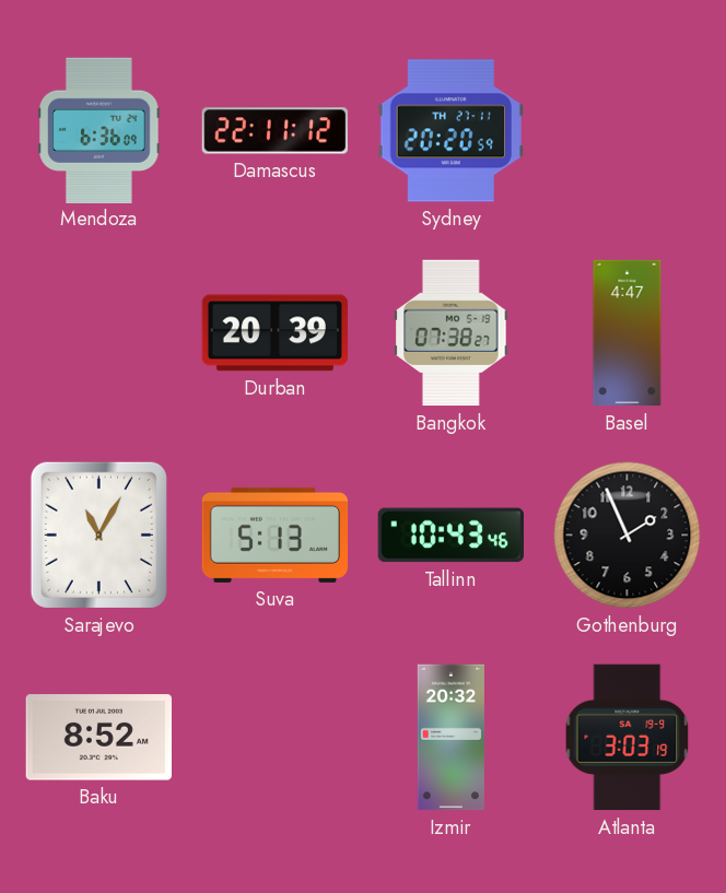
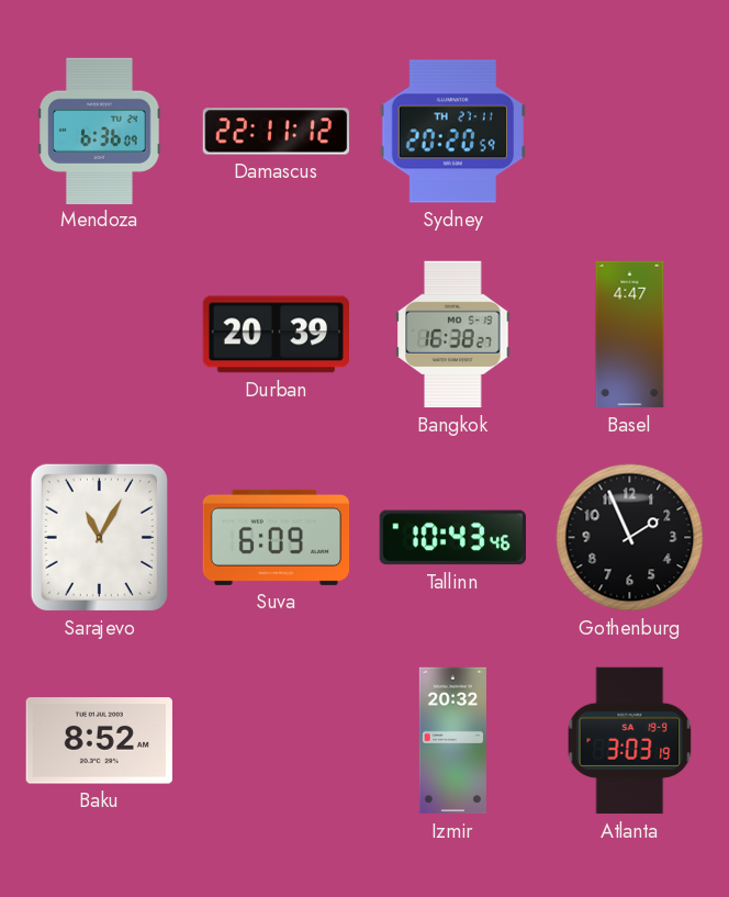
Bangkok: 07:38 -> 16:38
Suva: 5:13 -> 6:09
